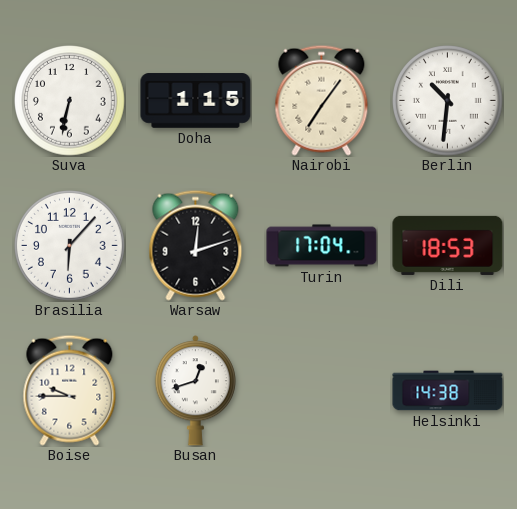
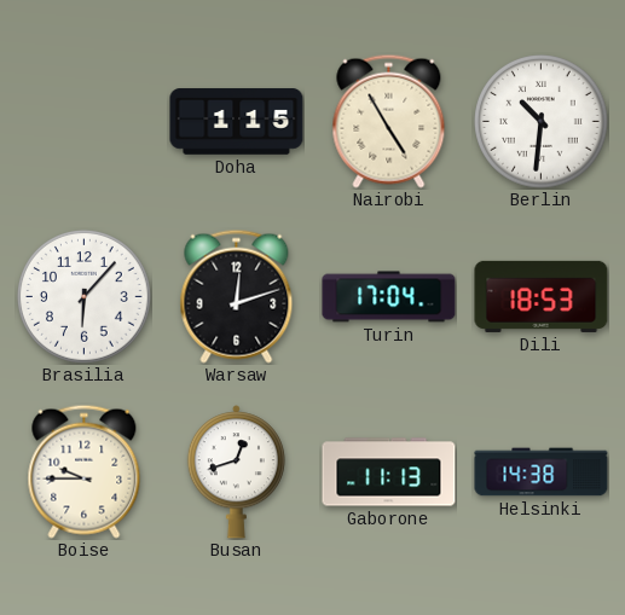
Suva: 6:32 -> none
Nairobi: 7:06 -> 4:55
Gaborone: none -> 11:13
